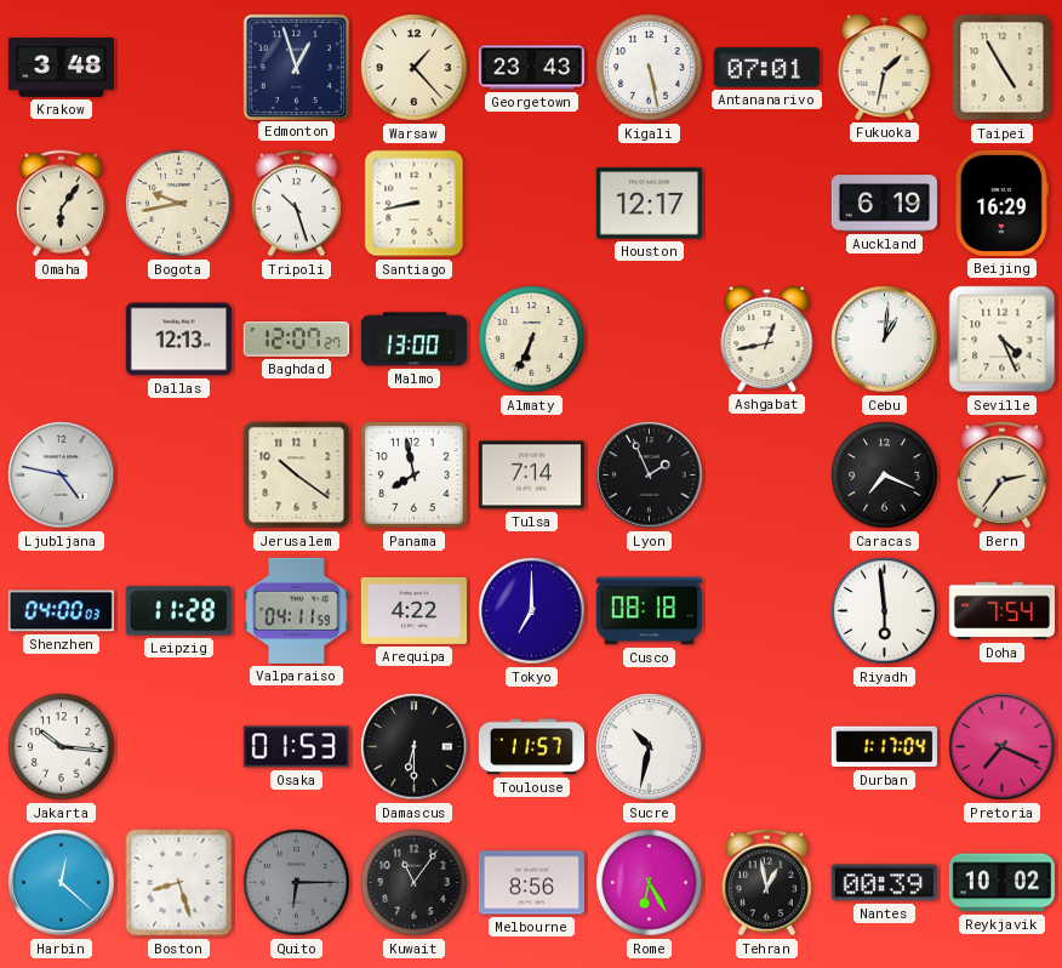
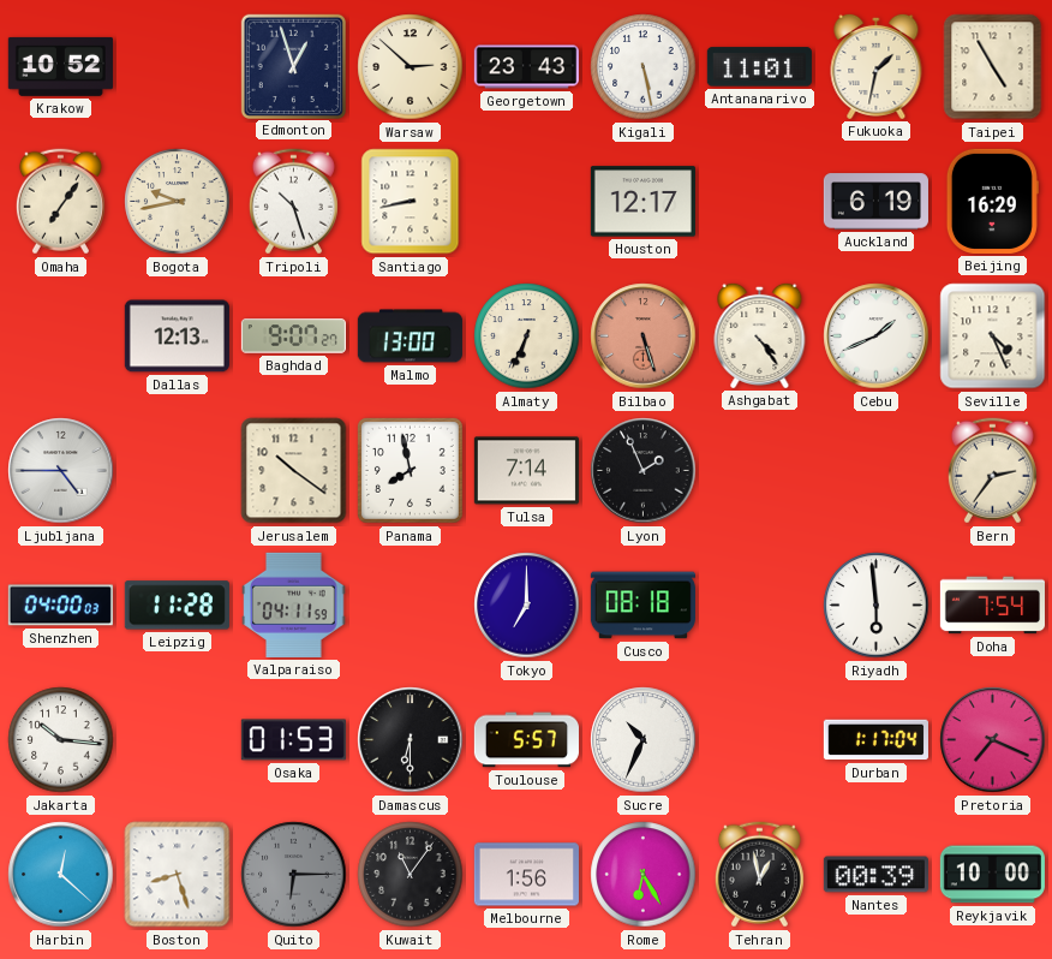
Krakow: 3:48 -> 10:52
Warsaw: 1:23 -> 2:52
Antananarivo: 07:01 -> 11:01
Omaha: 6:06 -> 7:06
Baghdad: 12:07 -> 9:07
Bilbao: none -> 5:27
Ashgabat: 12:43 -> 4:24
Cebu: 1:01 -> 1:41
Ljubljana: 4:47 -> 4:45
Caracas: 7:19 -> none
Arequipa: 4:22 -> none
Toulouse: 11:57 -> 5:57
Sucre: 10:32 -> 10:34
Melbourne: 8:56 -> 1:56
Reykjavik: 10:02 -> 10:00
